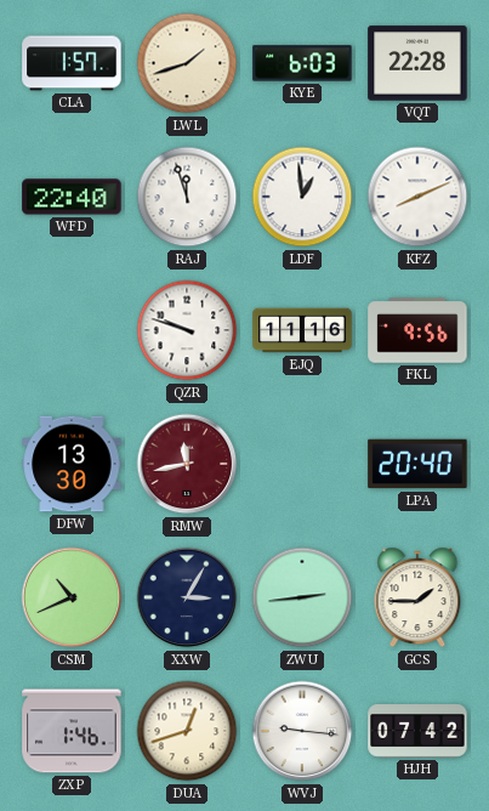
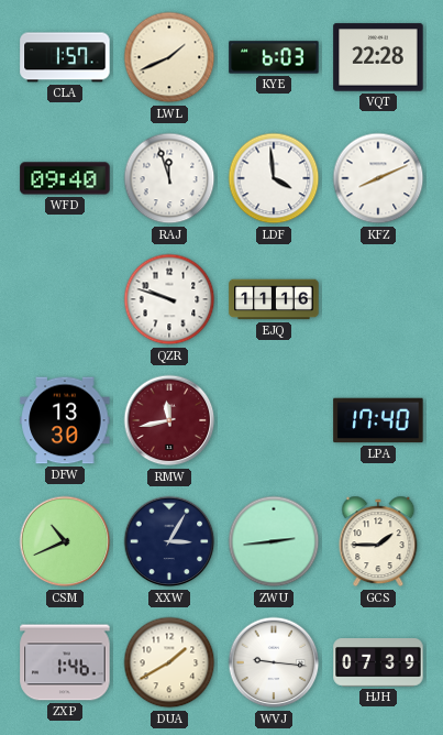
LWL: 1:42 -> 1:41
WFD: 22:40 -> 09:40
LDF: 12:59 -> 3:59
FKL: 9:56 -> none
LPA: 20:40 -> 17:40
DUA: 12:42 -> 1:40
HJH: 07:42 -> 07:39
